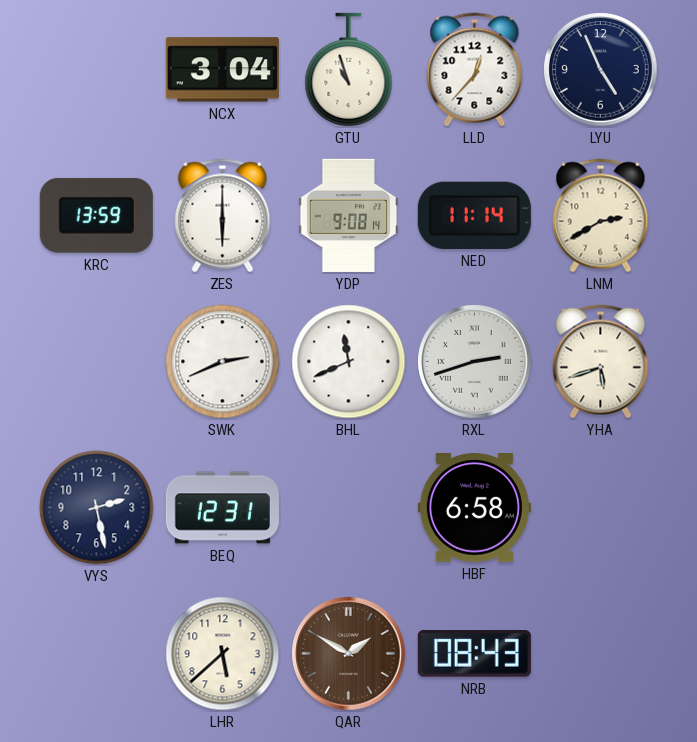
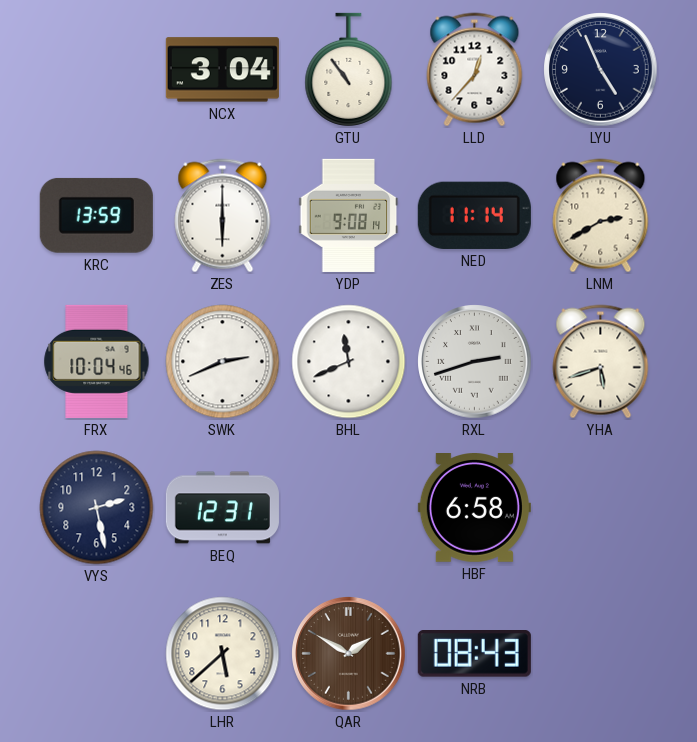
GTU: 10:57 -> 10:54
FRX: none -> 10:04
